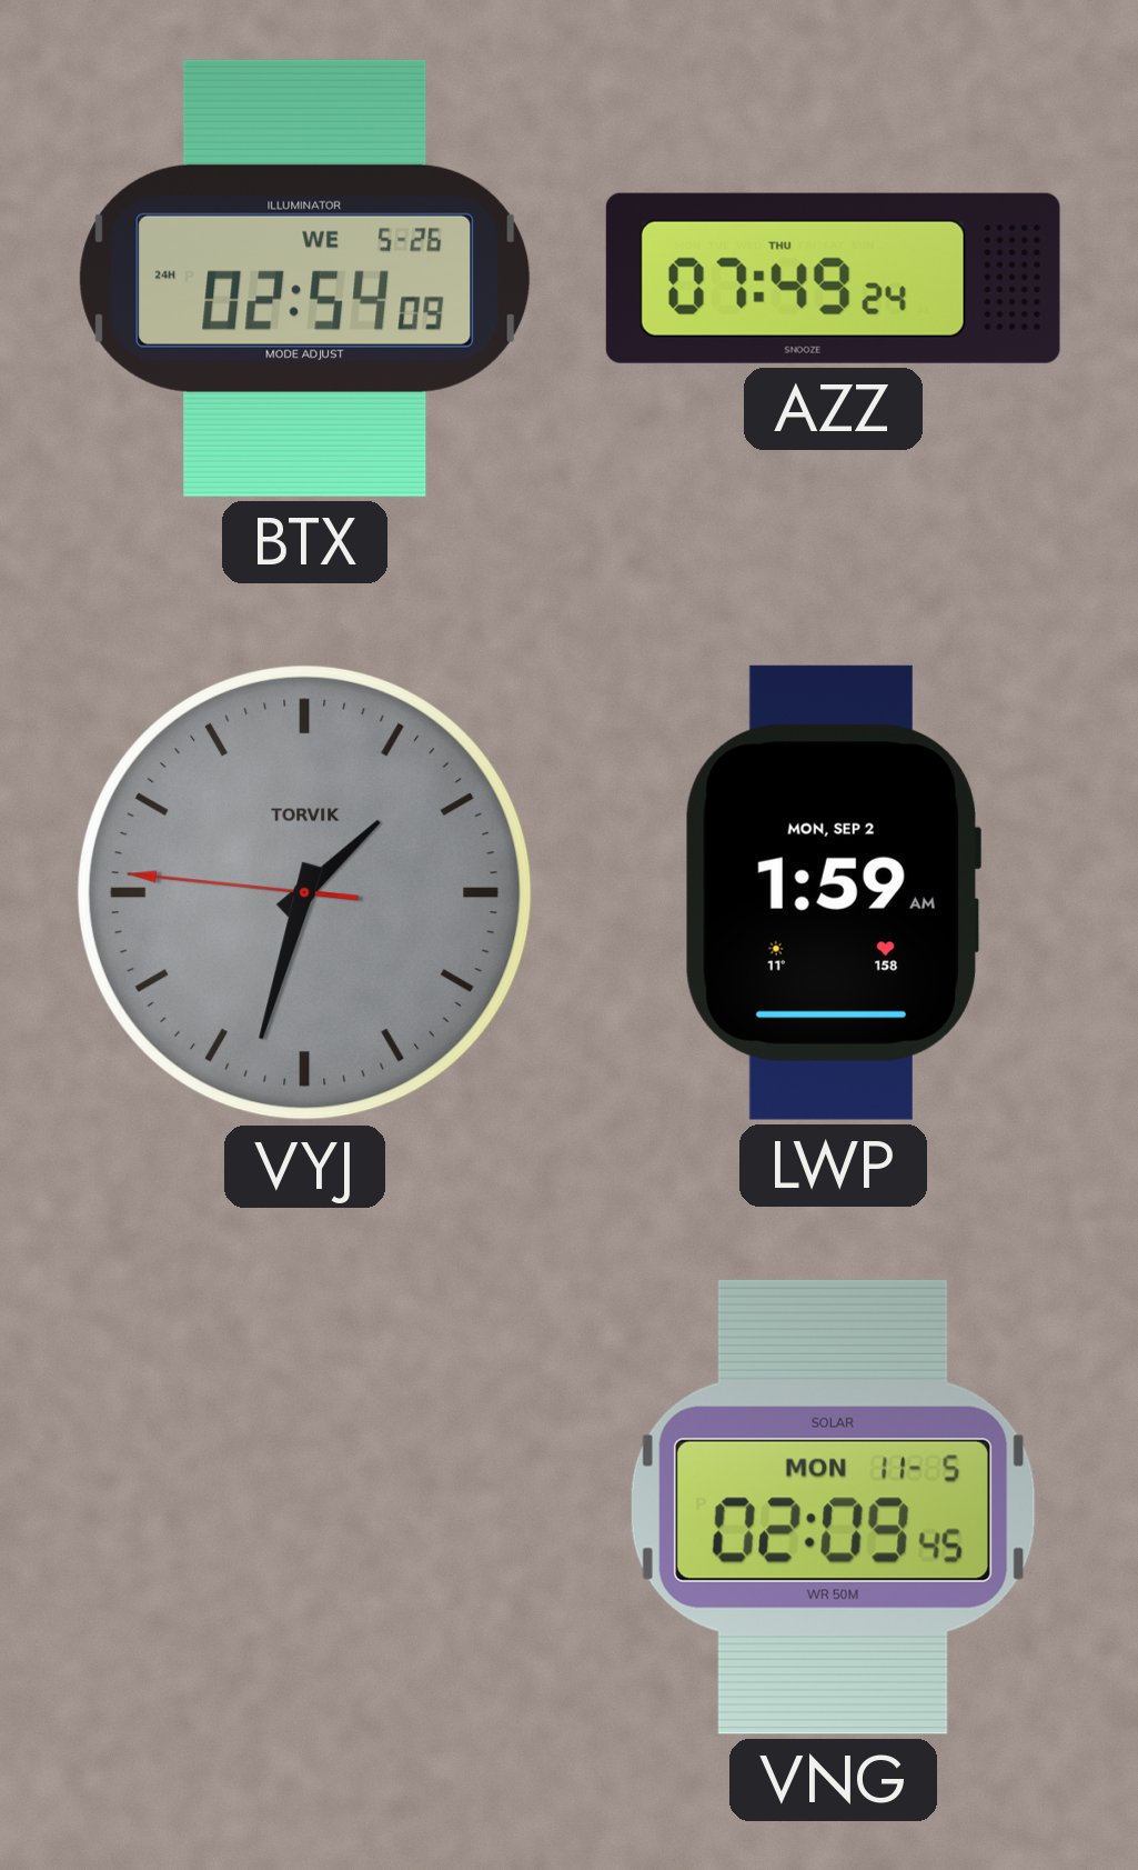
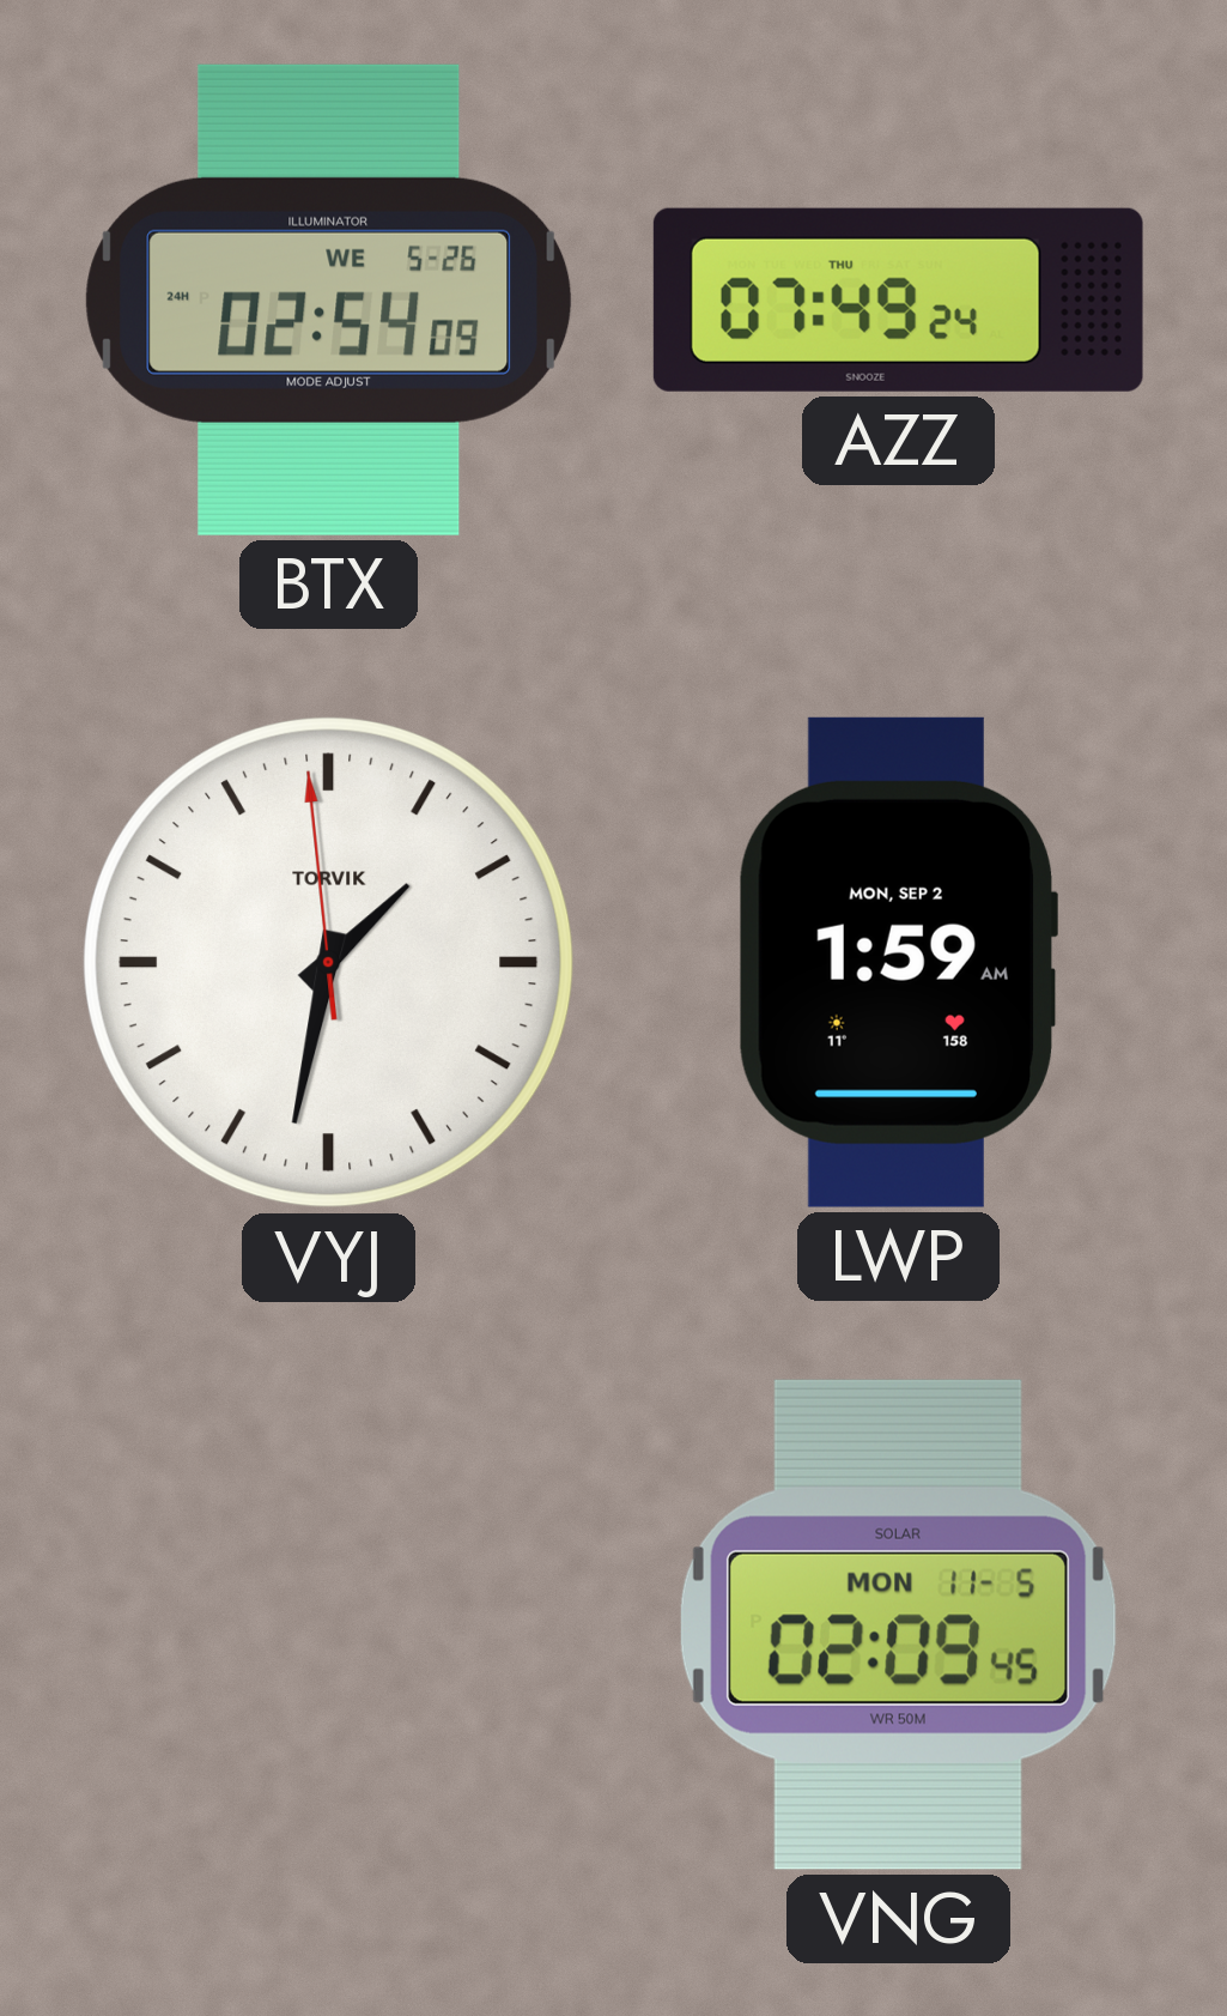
VYJ: 1:32 -> 1:31
VYJ dial: grey -> white
